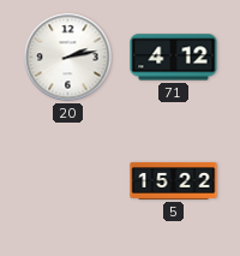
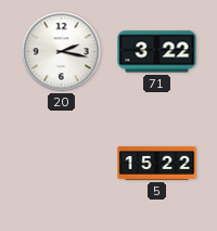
20: 2:13 -> 2:17
71: 4:12 -> 3:22
